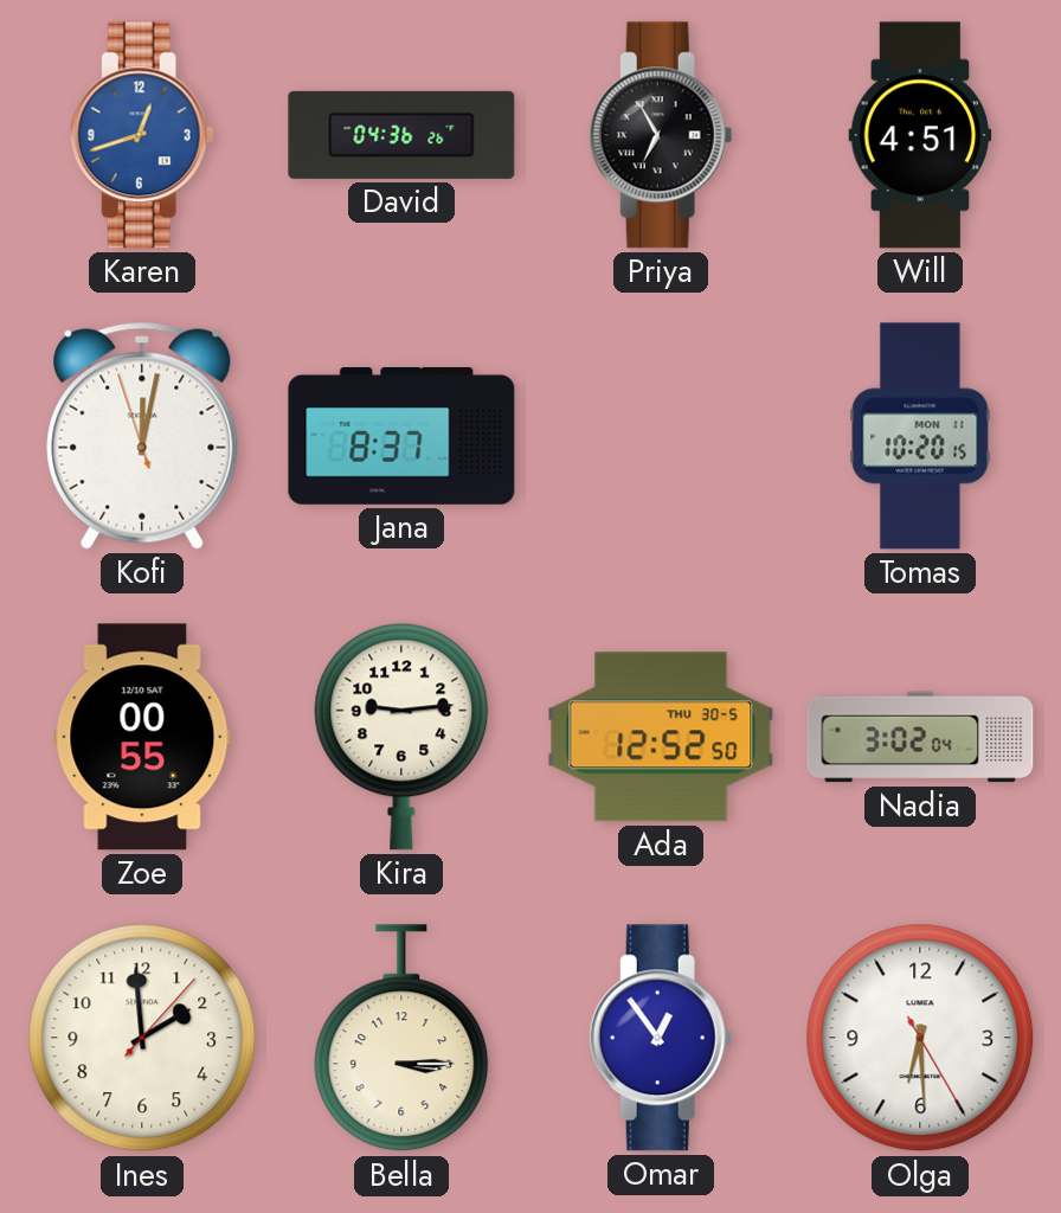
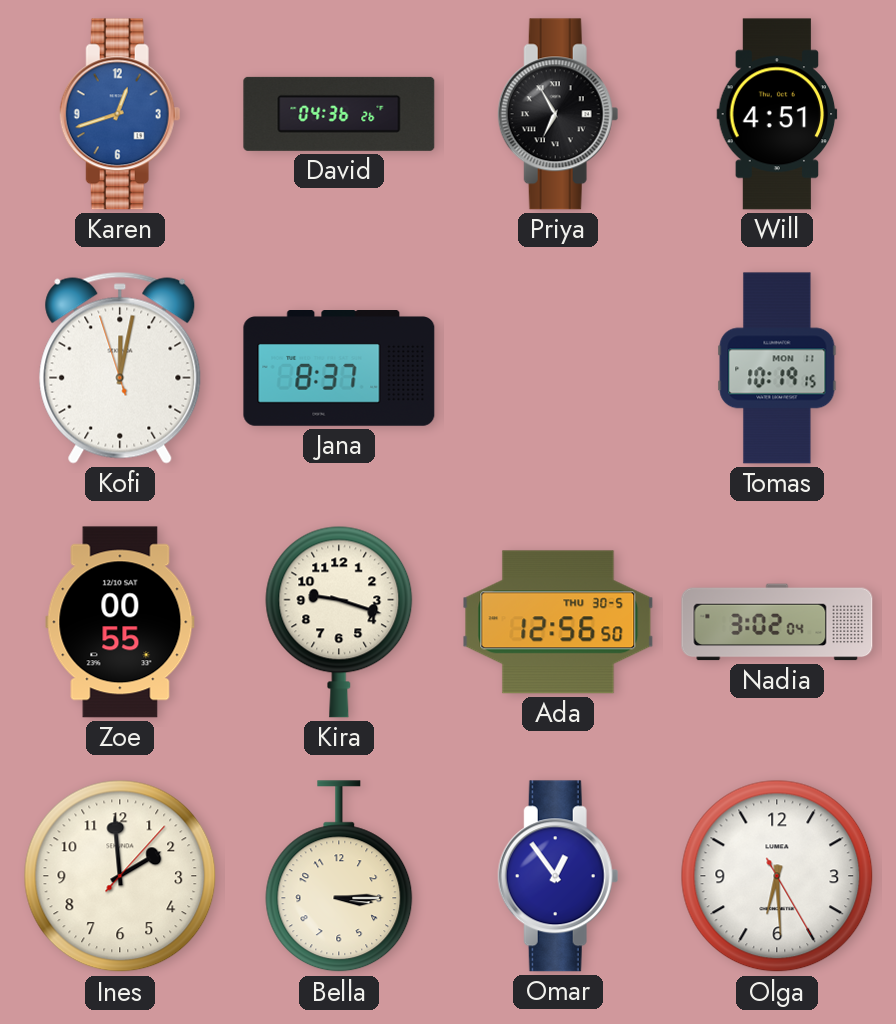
Tomas: 10:20 -> 10:19
Kira: 9:14 -> 9:18
Ada: 12:52 -> 12:56
